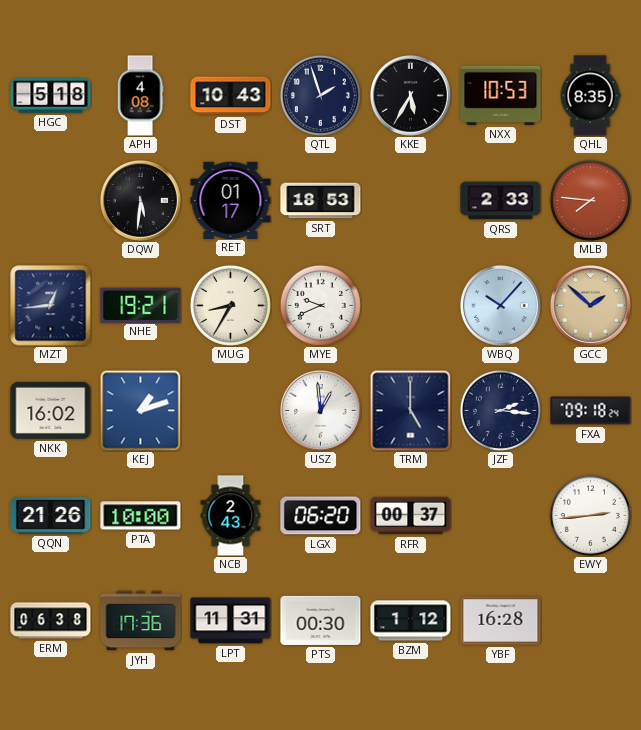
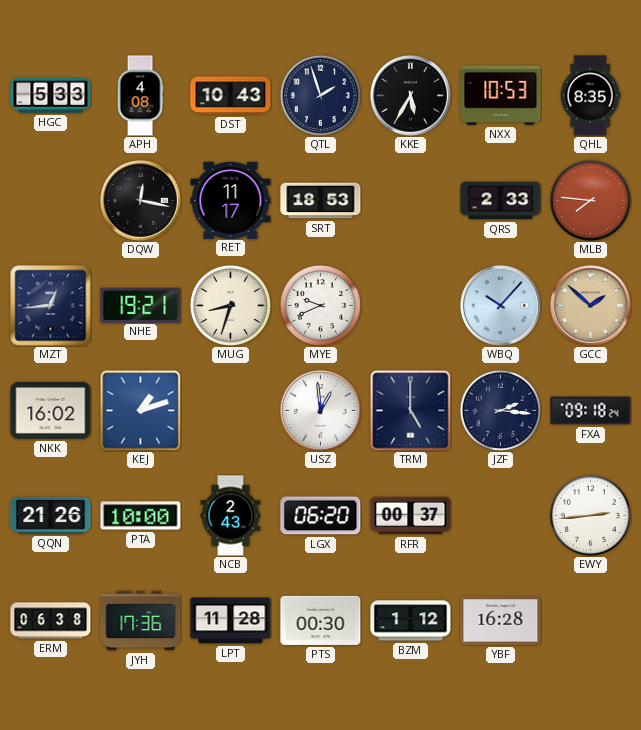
HGC: 5:18 -> 5:33
DQW: 5:31 -> 12:17
RET: 01:17 -> 11:17
MUG: 8:35 -> 8:33
LPT: 11:31 -> 11:28
